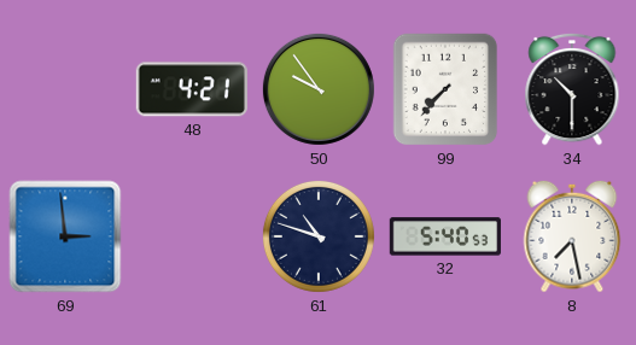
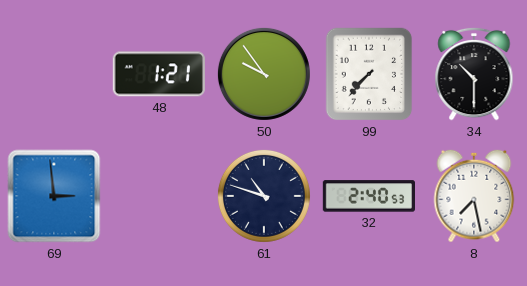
48: 4:21 -> 1:21
32: 5:40 -> 2:40
